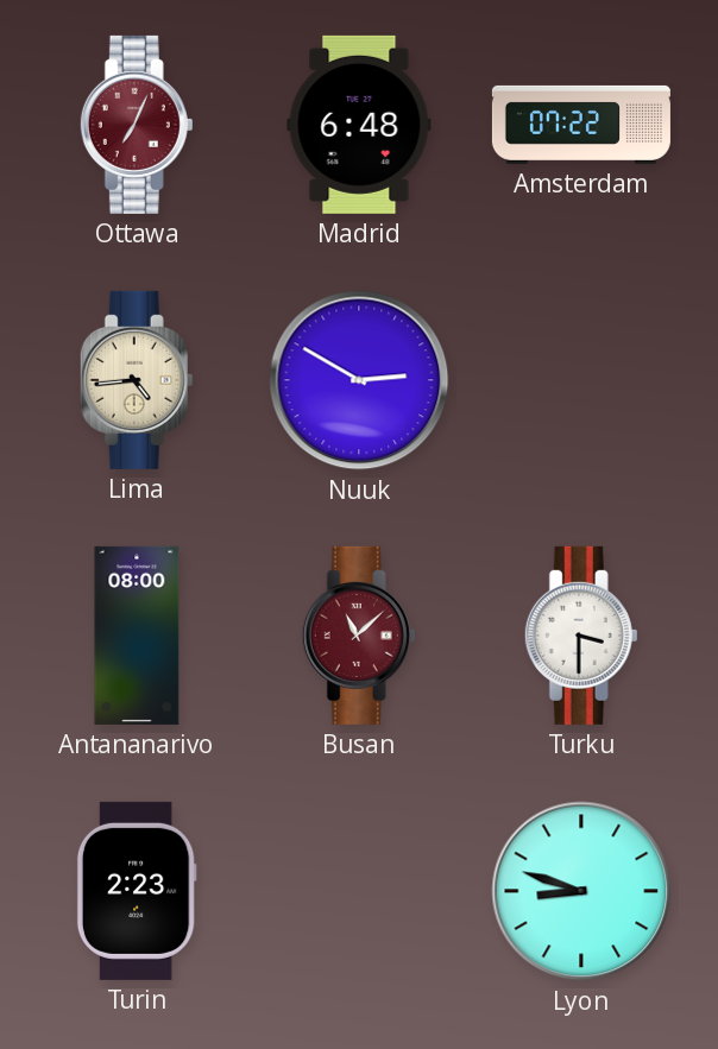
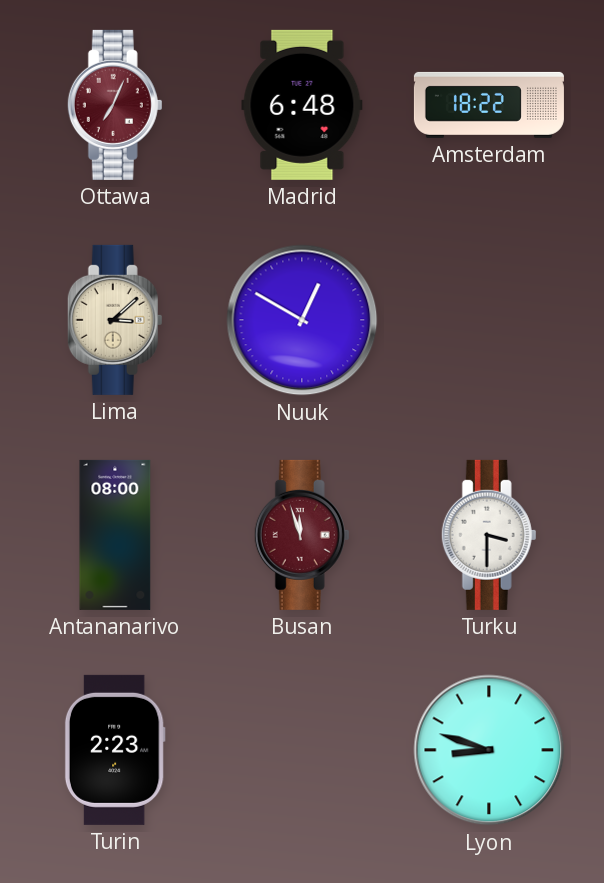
Amsterdam: 07:22 -> 18:22
Lima: 4:44 -> 3:08
Nuuk: 2:50 -> 12:50
Busan: 11:08 -> 11:57
